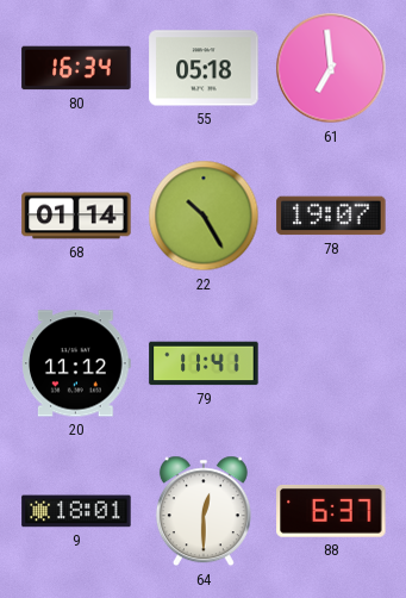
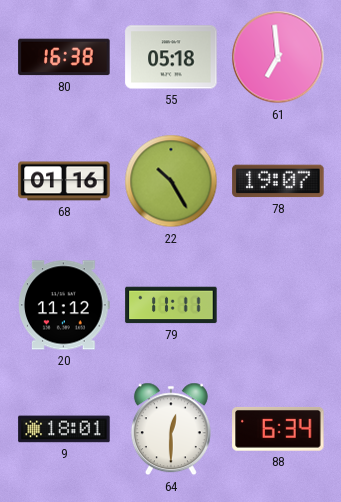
80: 16:34 -> 16:38
68: 01:14 -> 01:16
79: 11:41 -> 11:11
88: 6:37 -> 6:34
